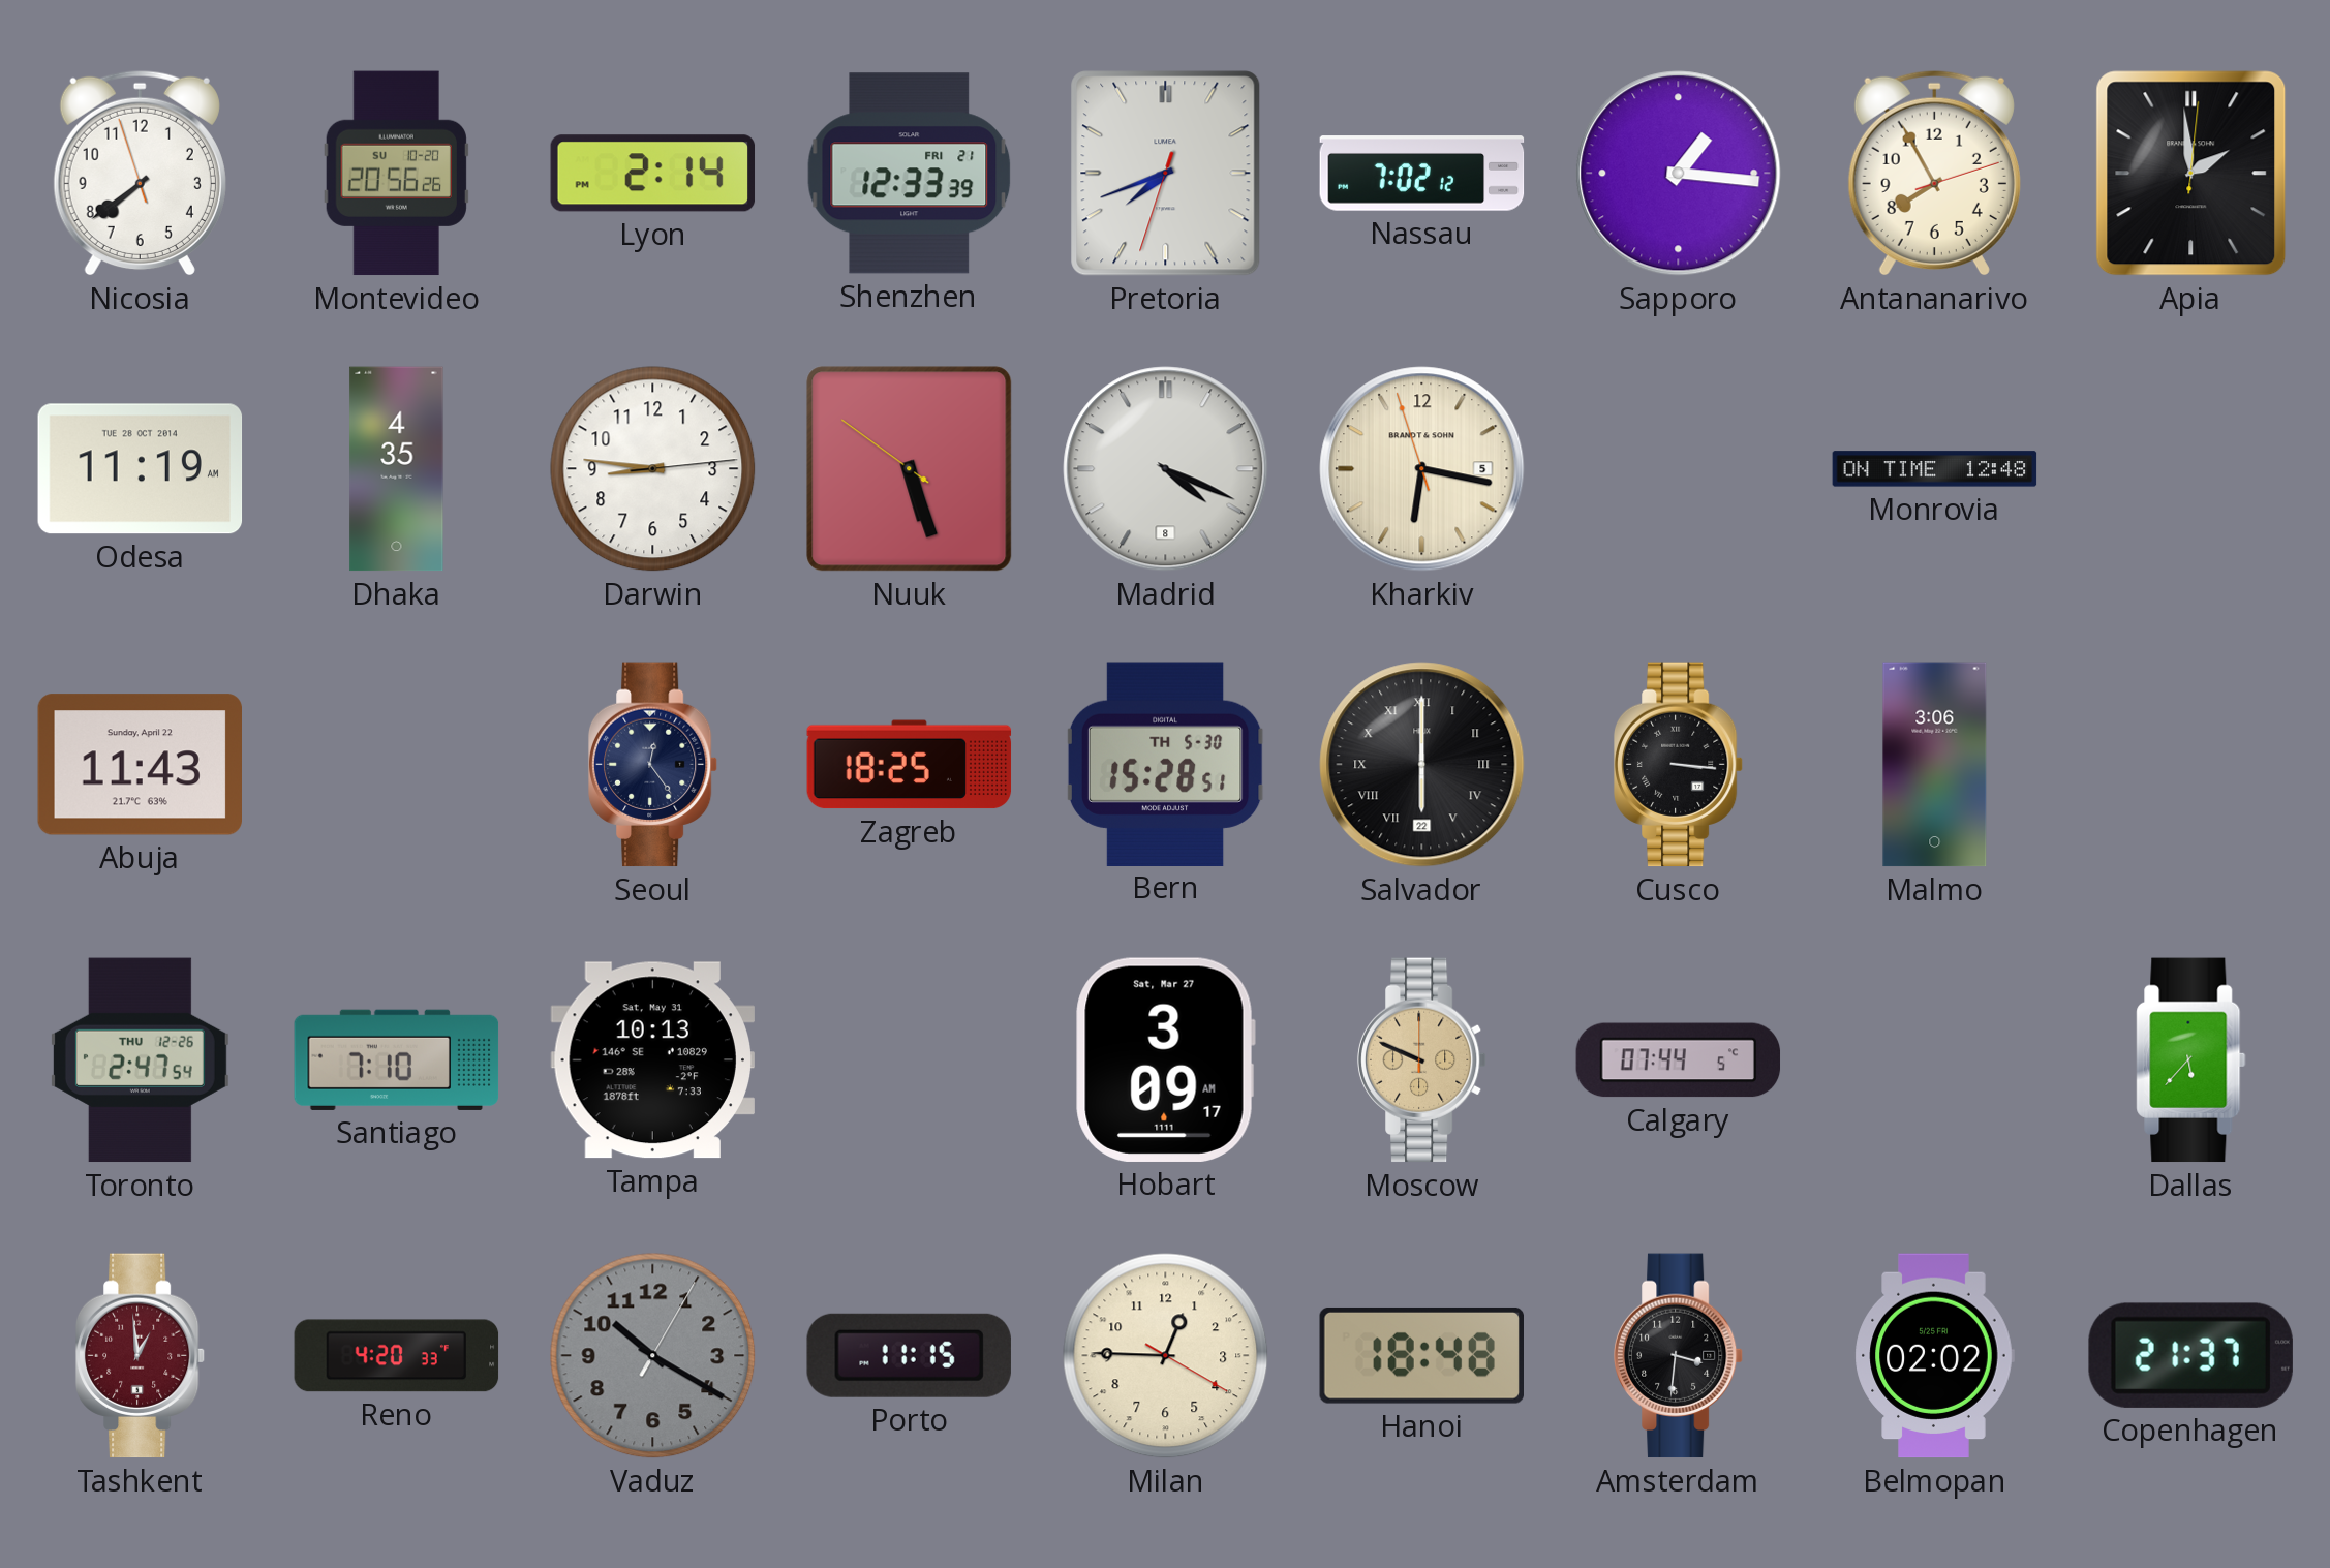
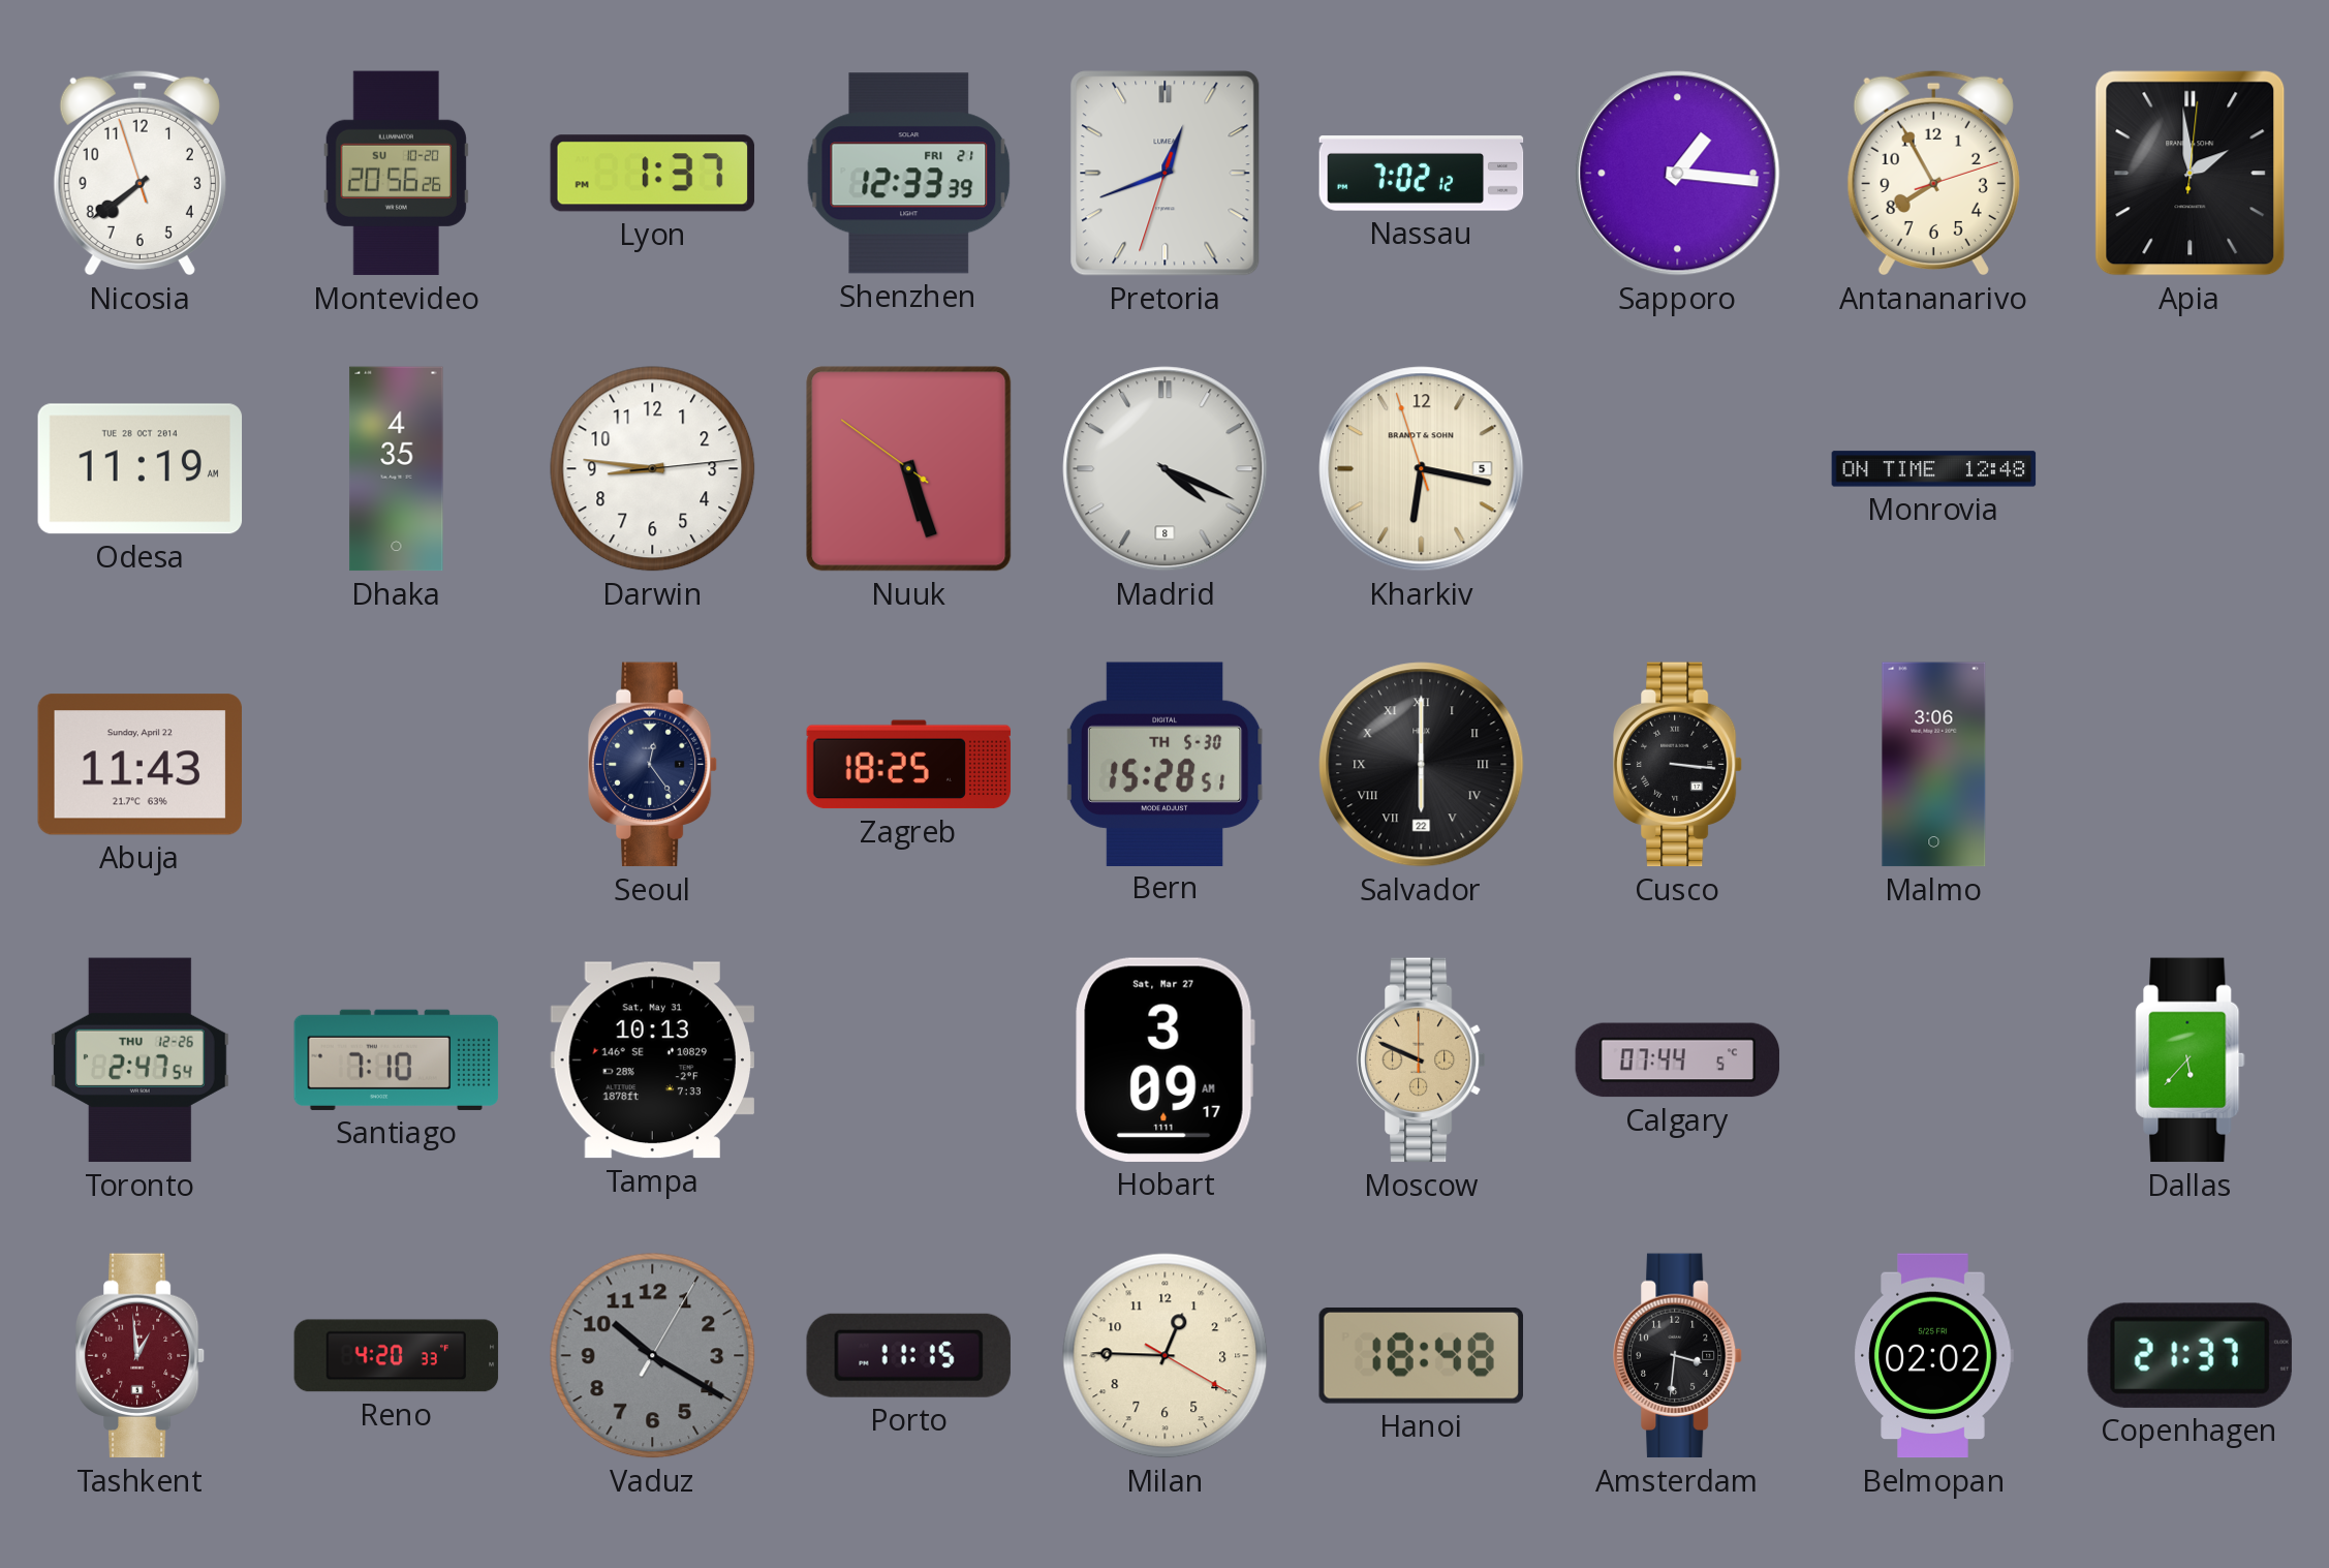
Lyon: 2:14 -> 1:37
Pretoria: 7:41 -> 12:41
